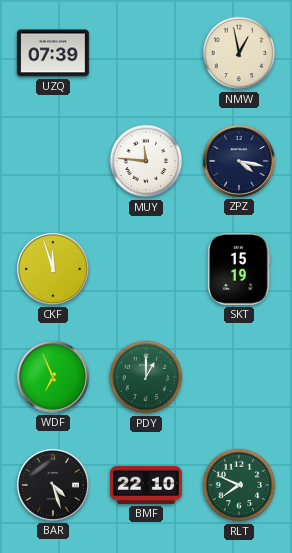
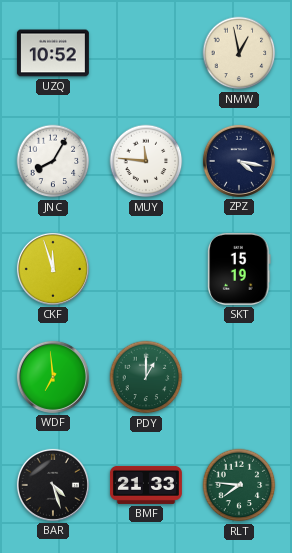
UZQ: 07:39 -> 10:52
JNC: none -> 8:05
WDF: 6:56 -> 6:59
BMF: 22:10 -> 21:33
RLT: 7:49 -> 7:46
